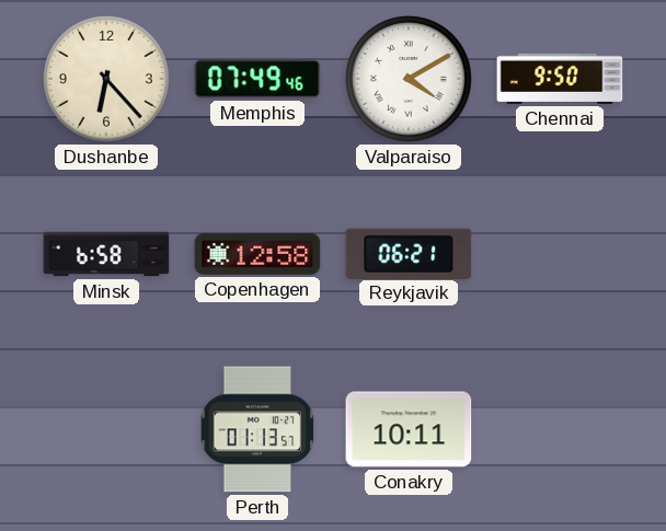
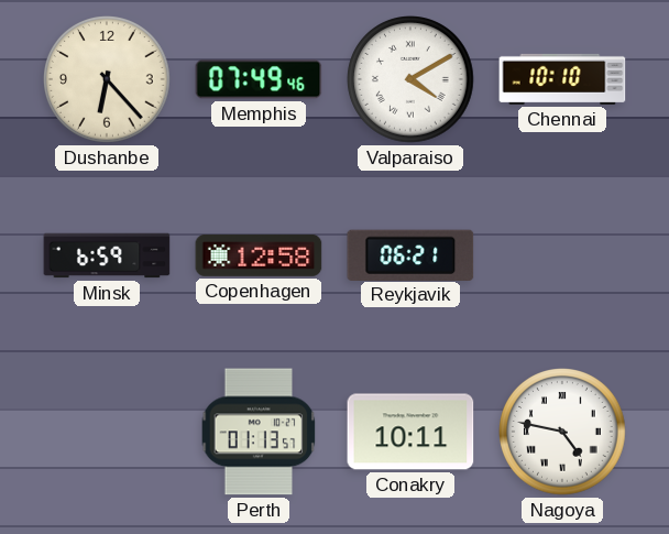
Chennai: 9:50 -> 10:10
Minsk: 6:58 -> 6:59
Nagoya: none -> 4:47
